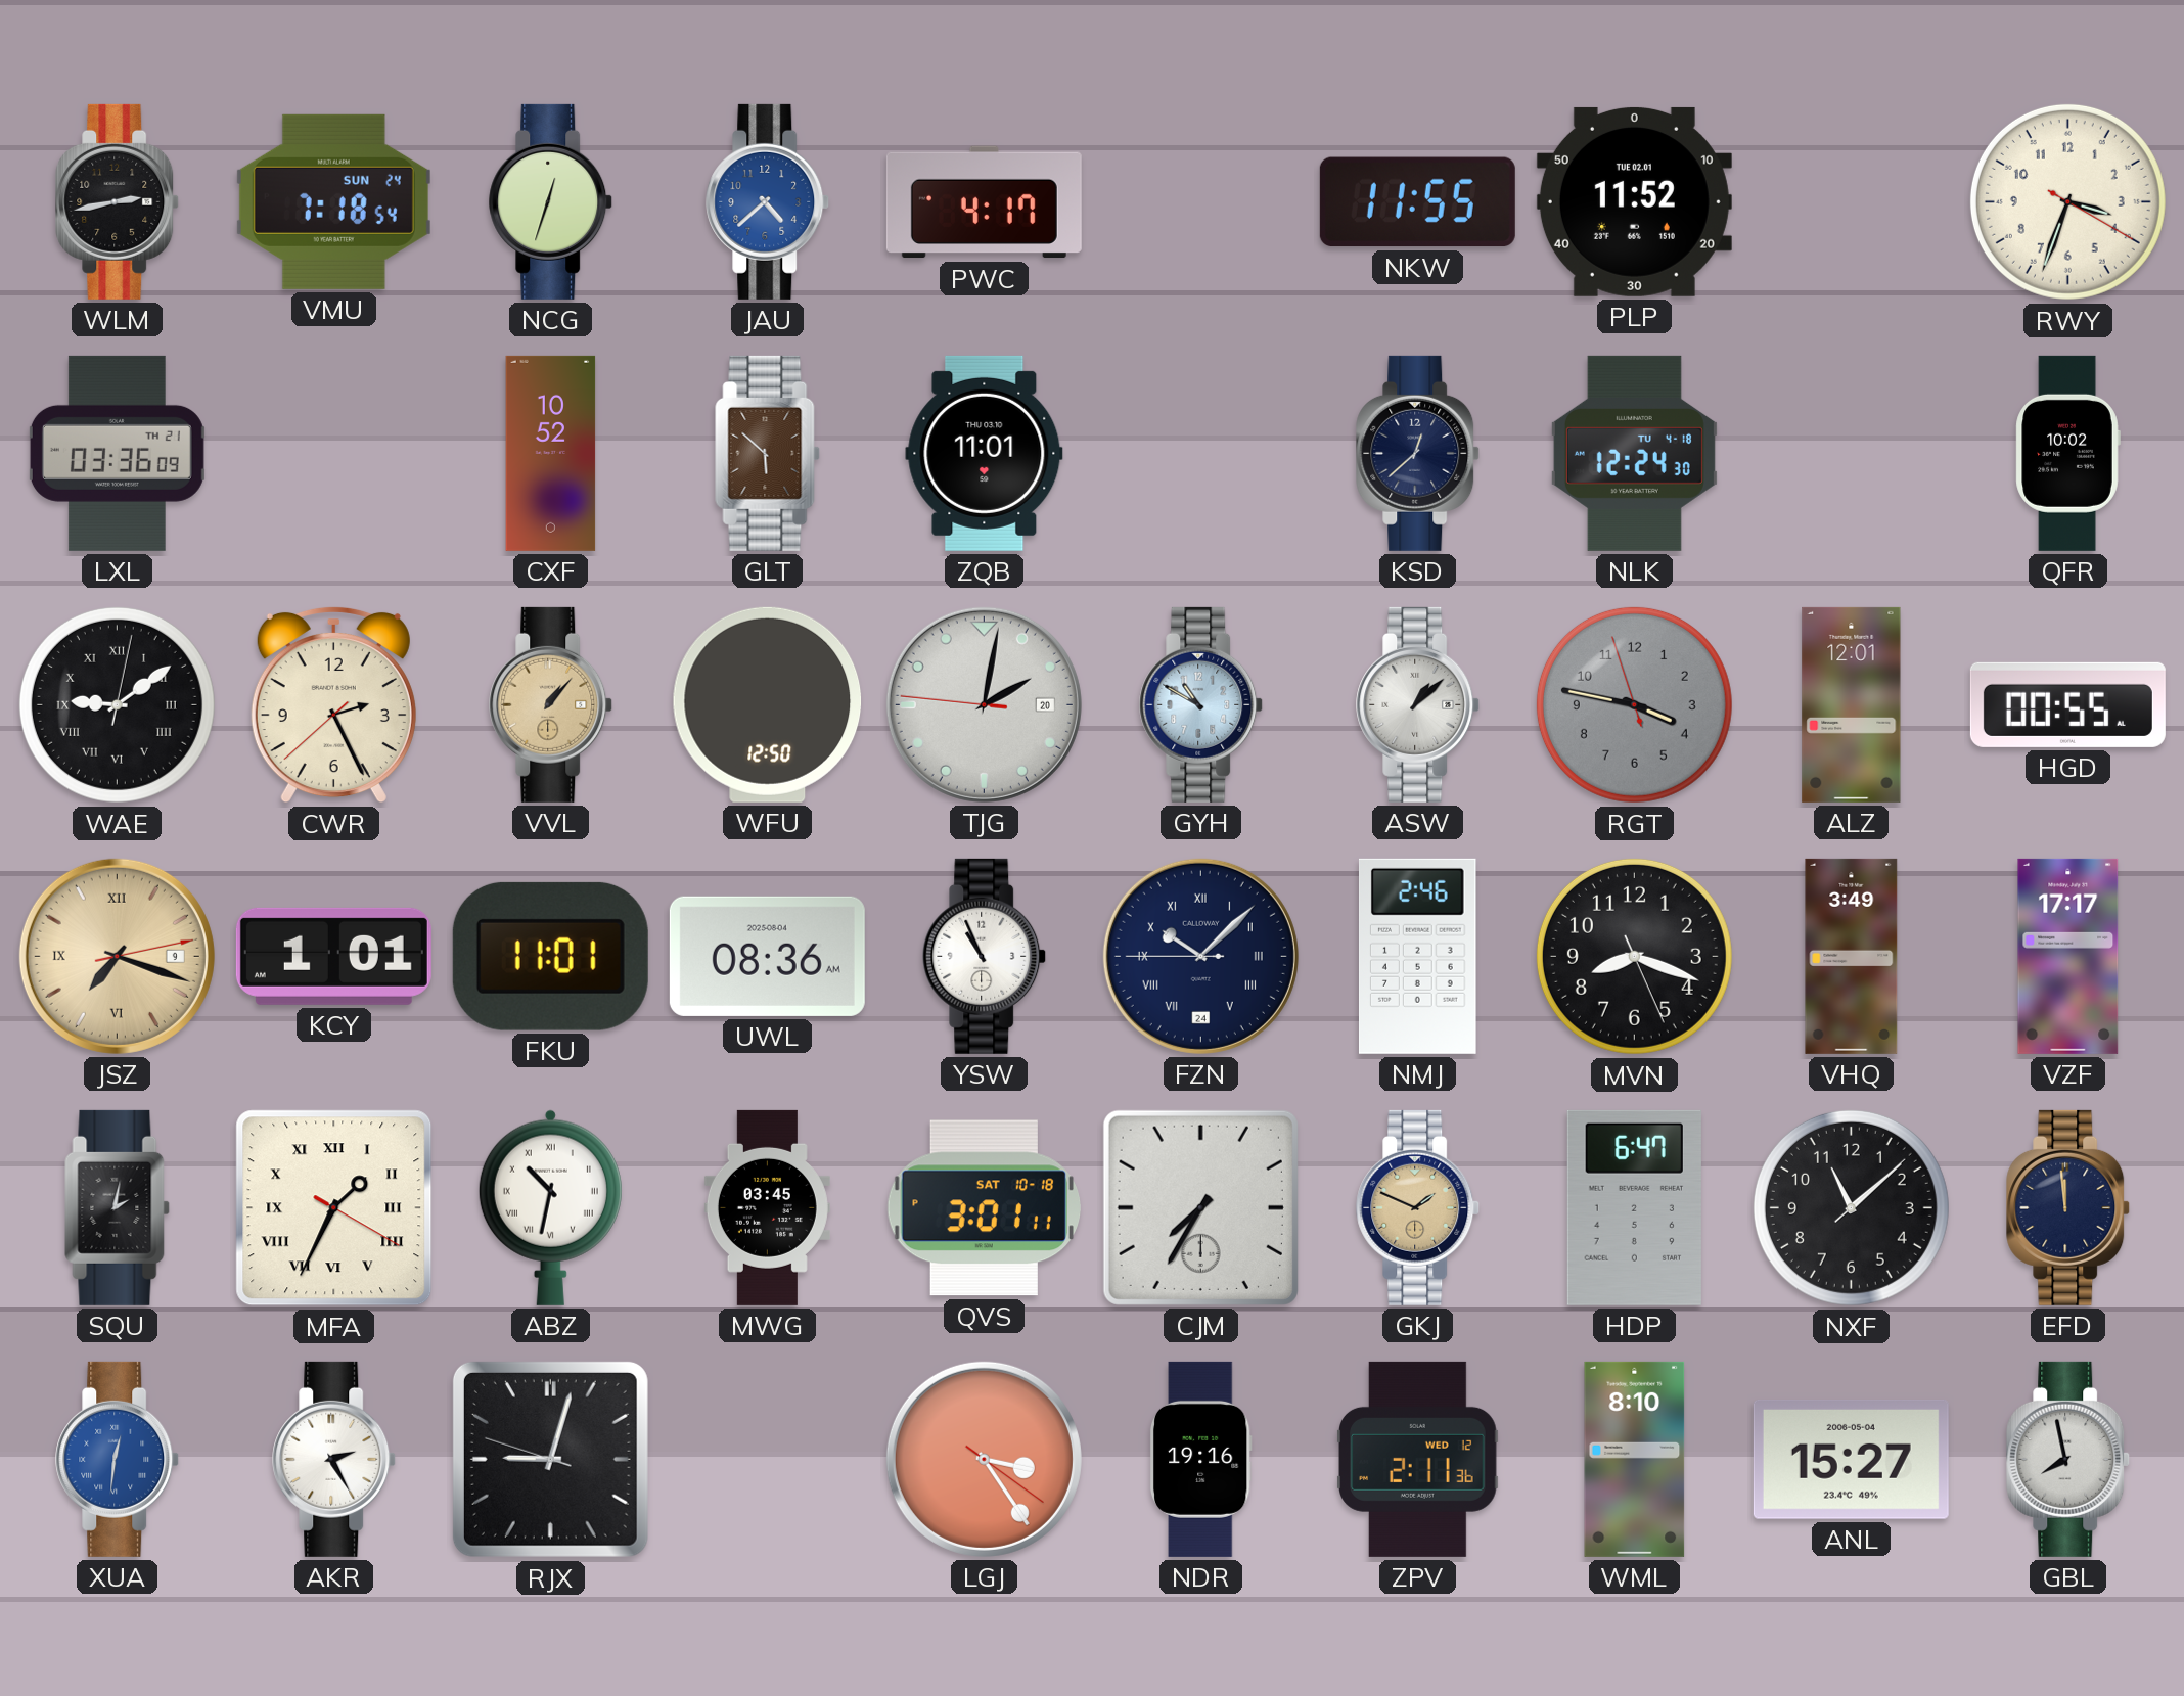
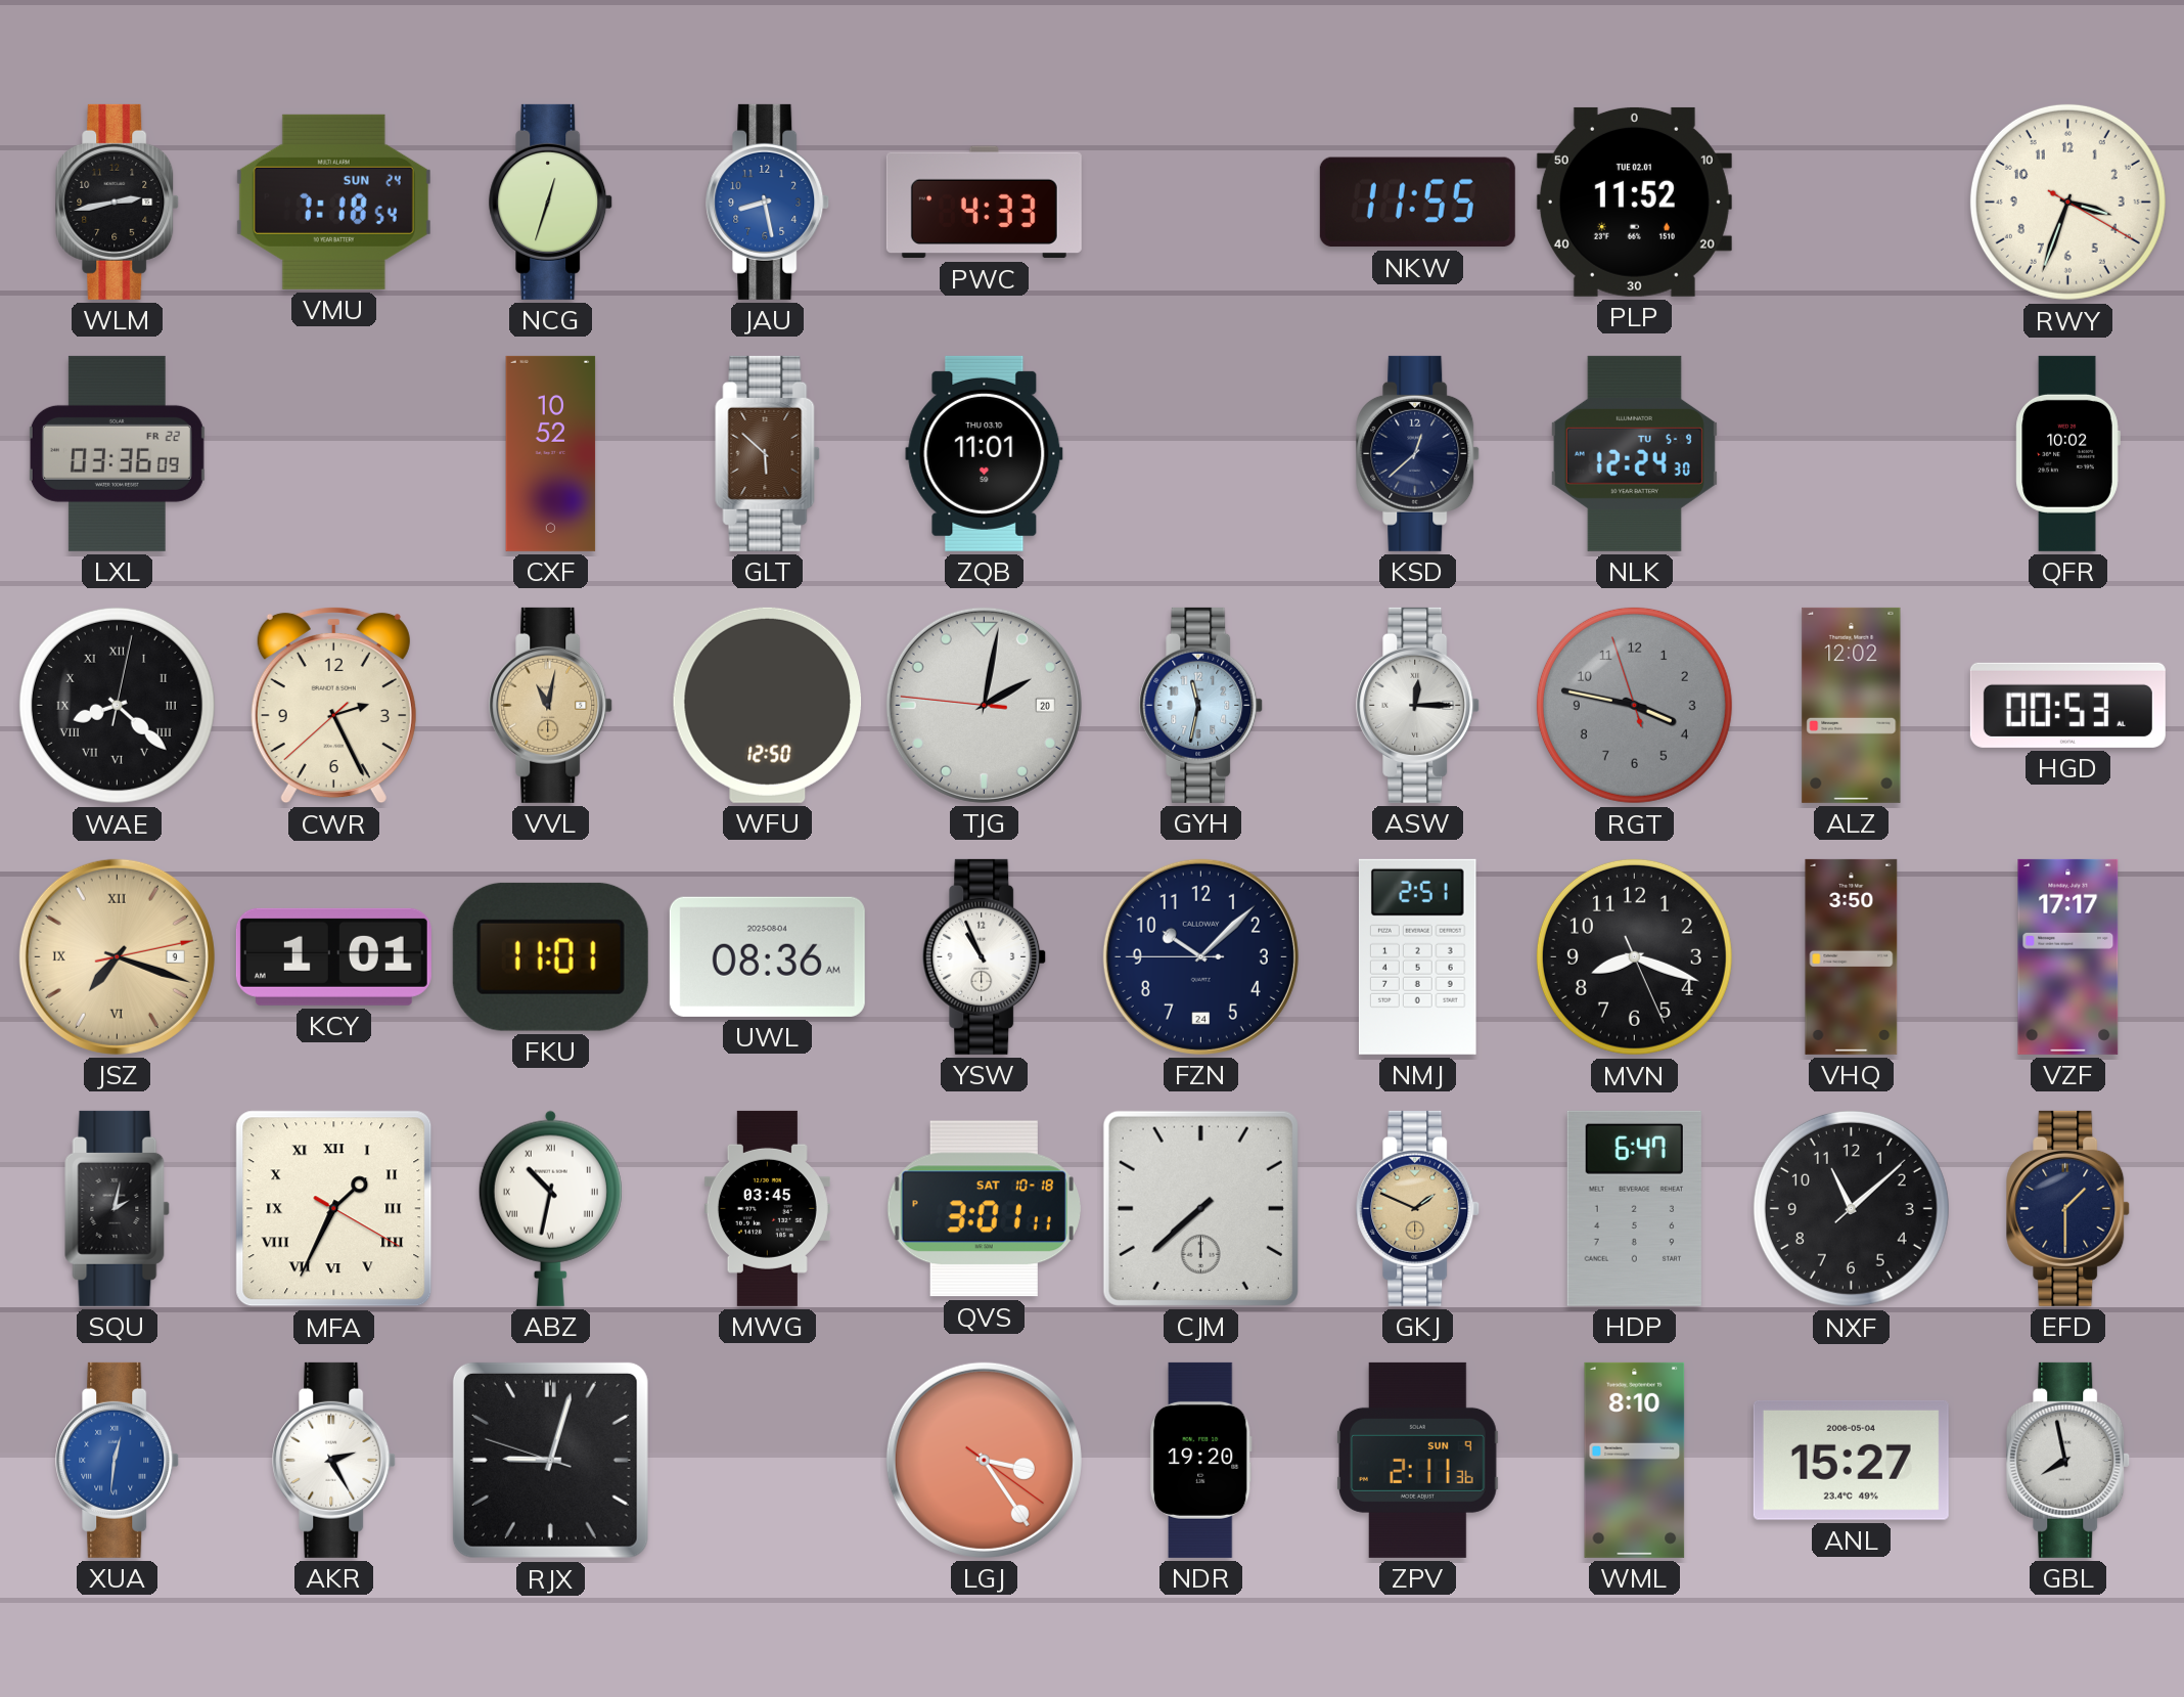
JAU: 4:38 -> 8:28
PWC: 4:17 -> 4:33
LXL date: TH 21 -> FR 22
NLK date: TU 4-18 -> TU 5-9
WAE: 9:09 -> 8:22
VVL: 1:07 -> 11:02
GYH: 10:50 -> 11:32
ASW: 1:08 -> 12:15
ALZ: 12:01 -> 12:02
HGD: 00:55 -> 00:53
FZN numerals: Roman -> Arabic
NMJ: 2:46 -> 2:51
VHQ: 3:49 -> 3:50
CJM: 7:35 -> 7:38
EFD: 11:59 -> 1:30
NDR: 19:16 -> 19:20
ZPV date: WED 12 -> SUN 9
